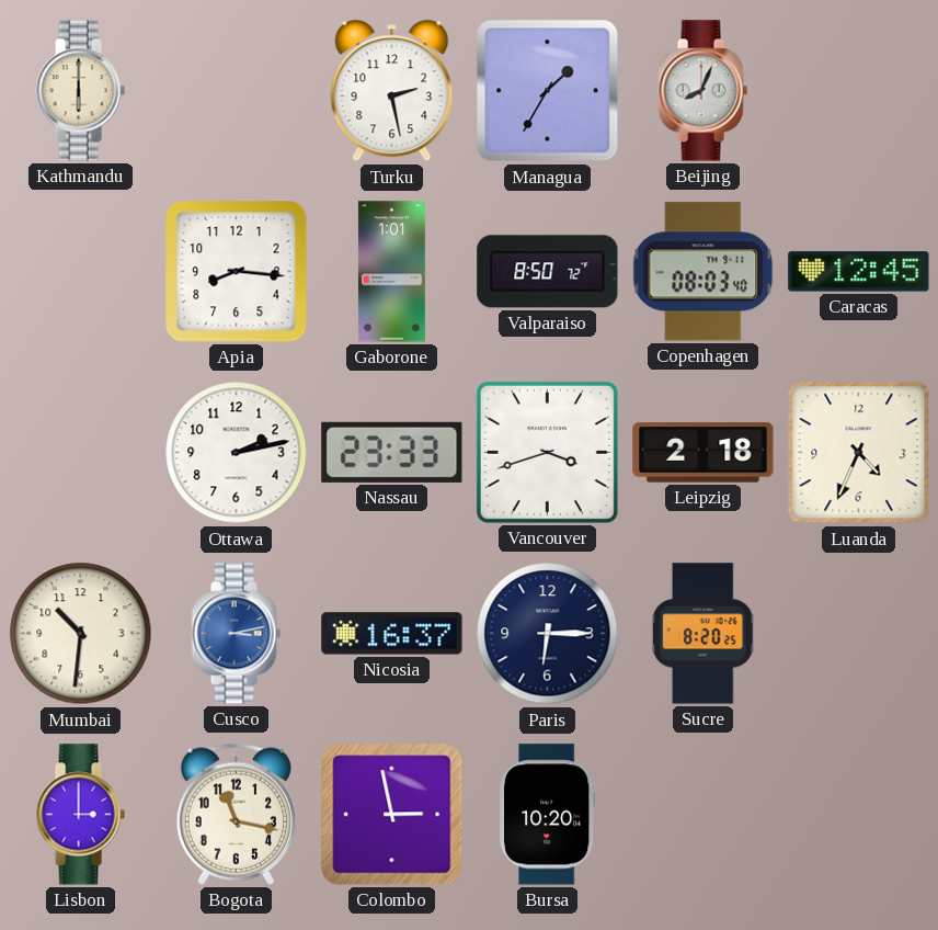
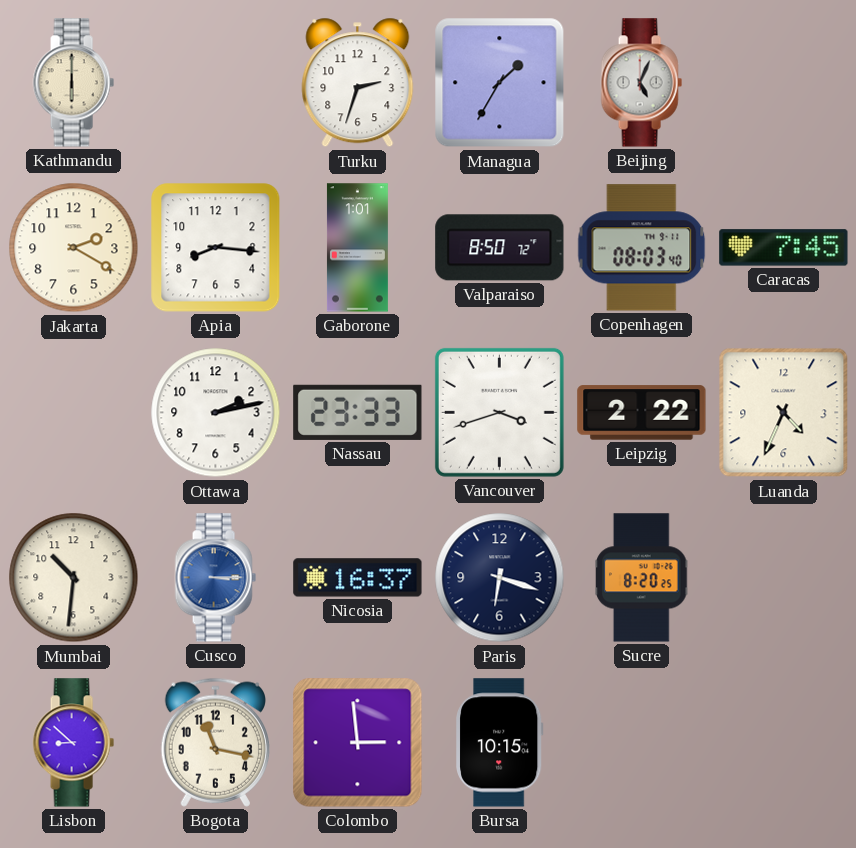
Turku: 2:28 -> 2:33
Beijing: 8:04 -> 5:04
Jakarta: none -> 2:20
Caracas: 12:45 -> 7:45
Leipzig: 2:18 -> 2:22
Cusco: 3:13 -> 3:15
Paris: 6:15 -> 6:18
Lisbon: 3:00 -> 8:52
Colombo: 2:58 -> 2:59
Bursa: 10:20 -> 10:15
